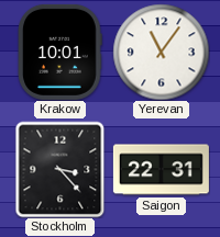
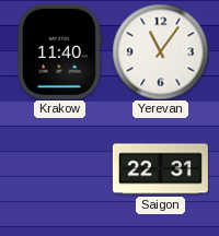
Krakow: 10:01 -> 11:40
Stockholm: 3:23 -> none
